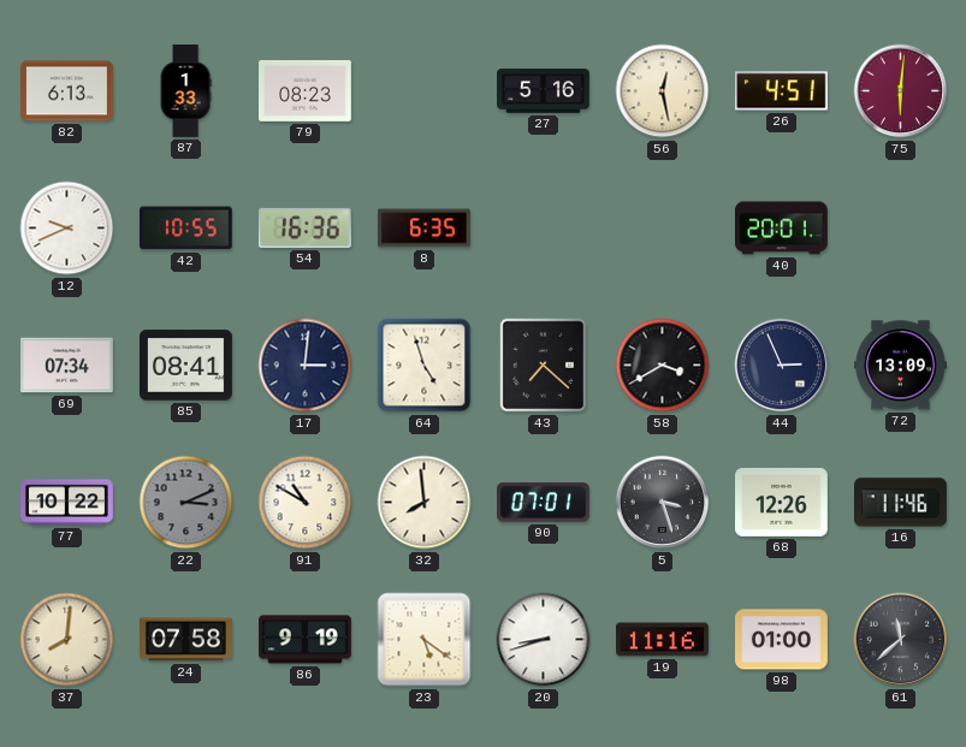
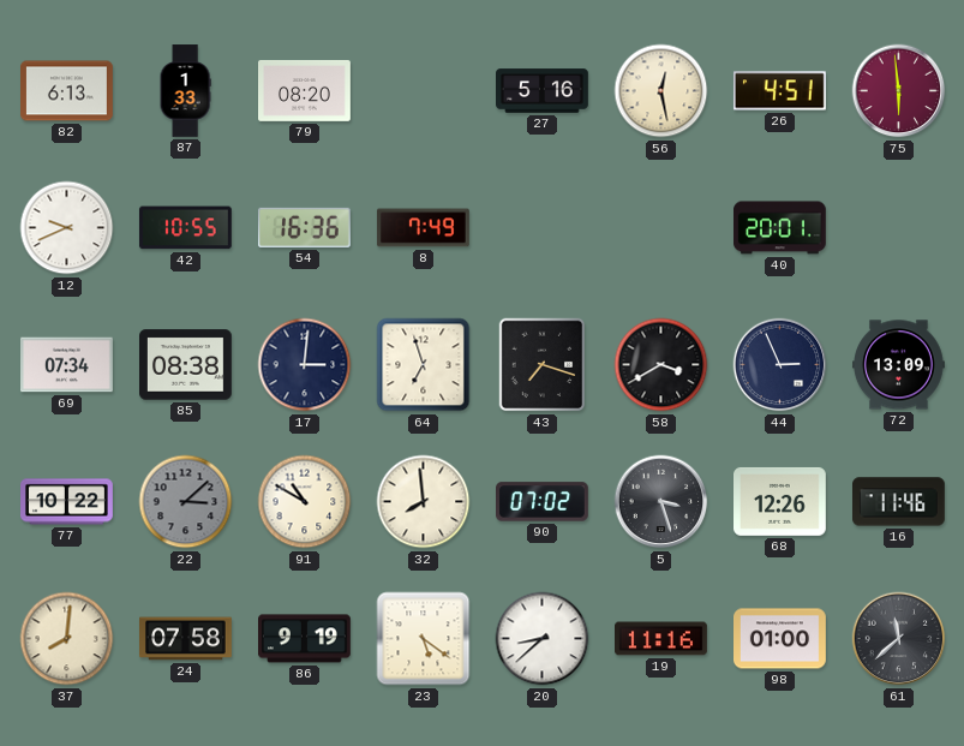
79: 08:23 -> 08:20
75: 6:01 -> 5:59
8: 6:35 -> 7:49
85: 08:41 -> 08:38
64: 4:57 -> 6:57
43: 7:22 -> 7:18
22: 3:11 -> 3:08
90: 07:01 -> 07:02
20: 8:42 -> 8:38
